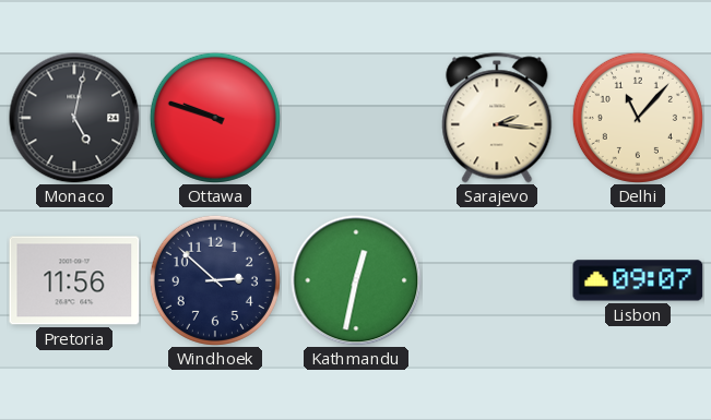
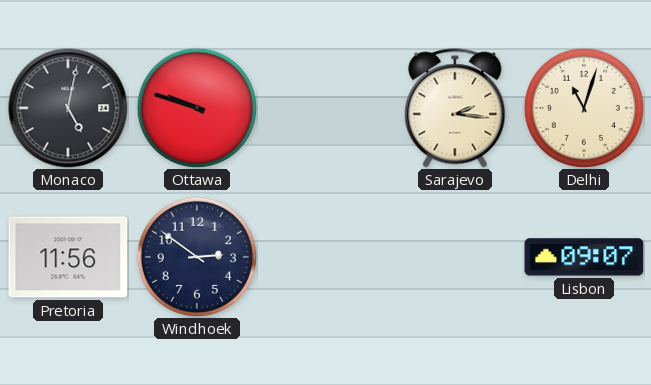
Delhi: 11:07 -> 11:03
Windhoek: 2:52 -> 2:51
Kathmandu: 12:32 -> none
